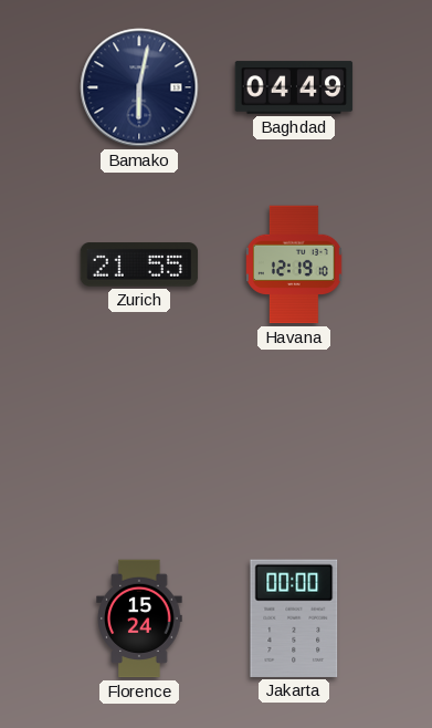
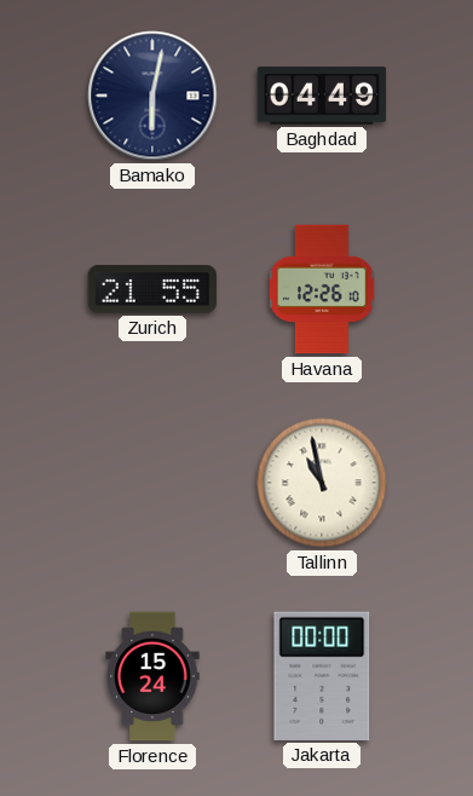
Havana: 12:19 -> 12:26
Tallinn: none -> 10:58
